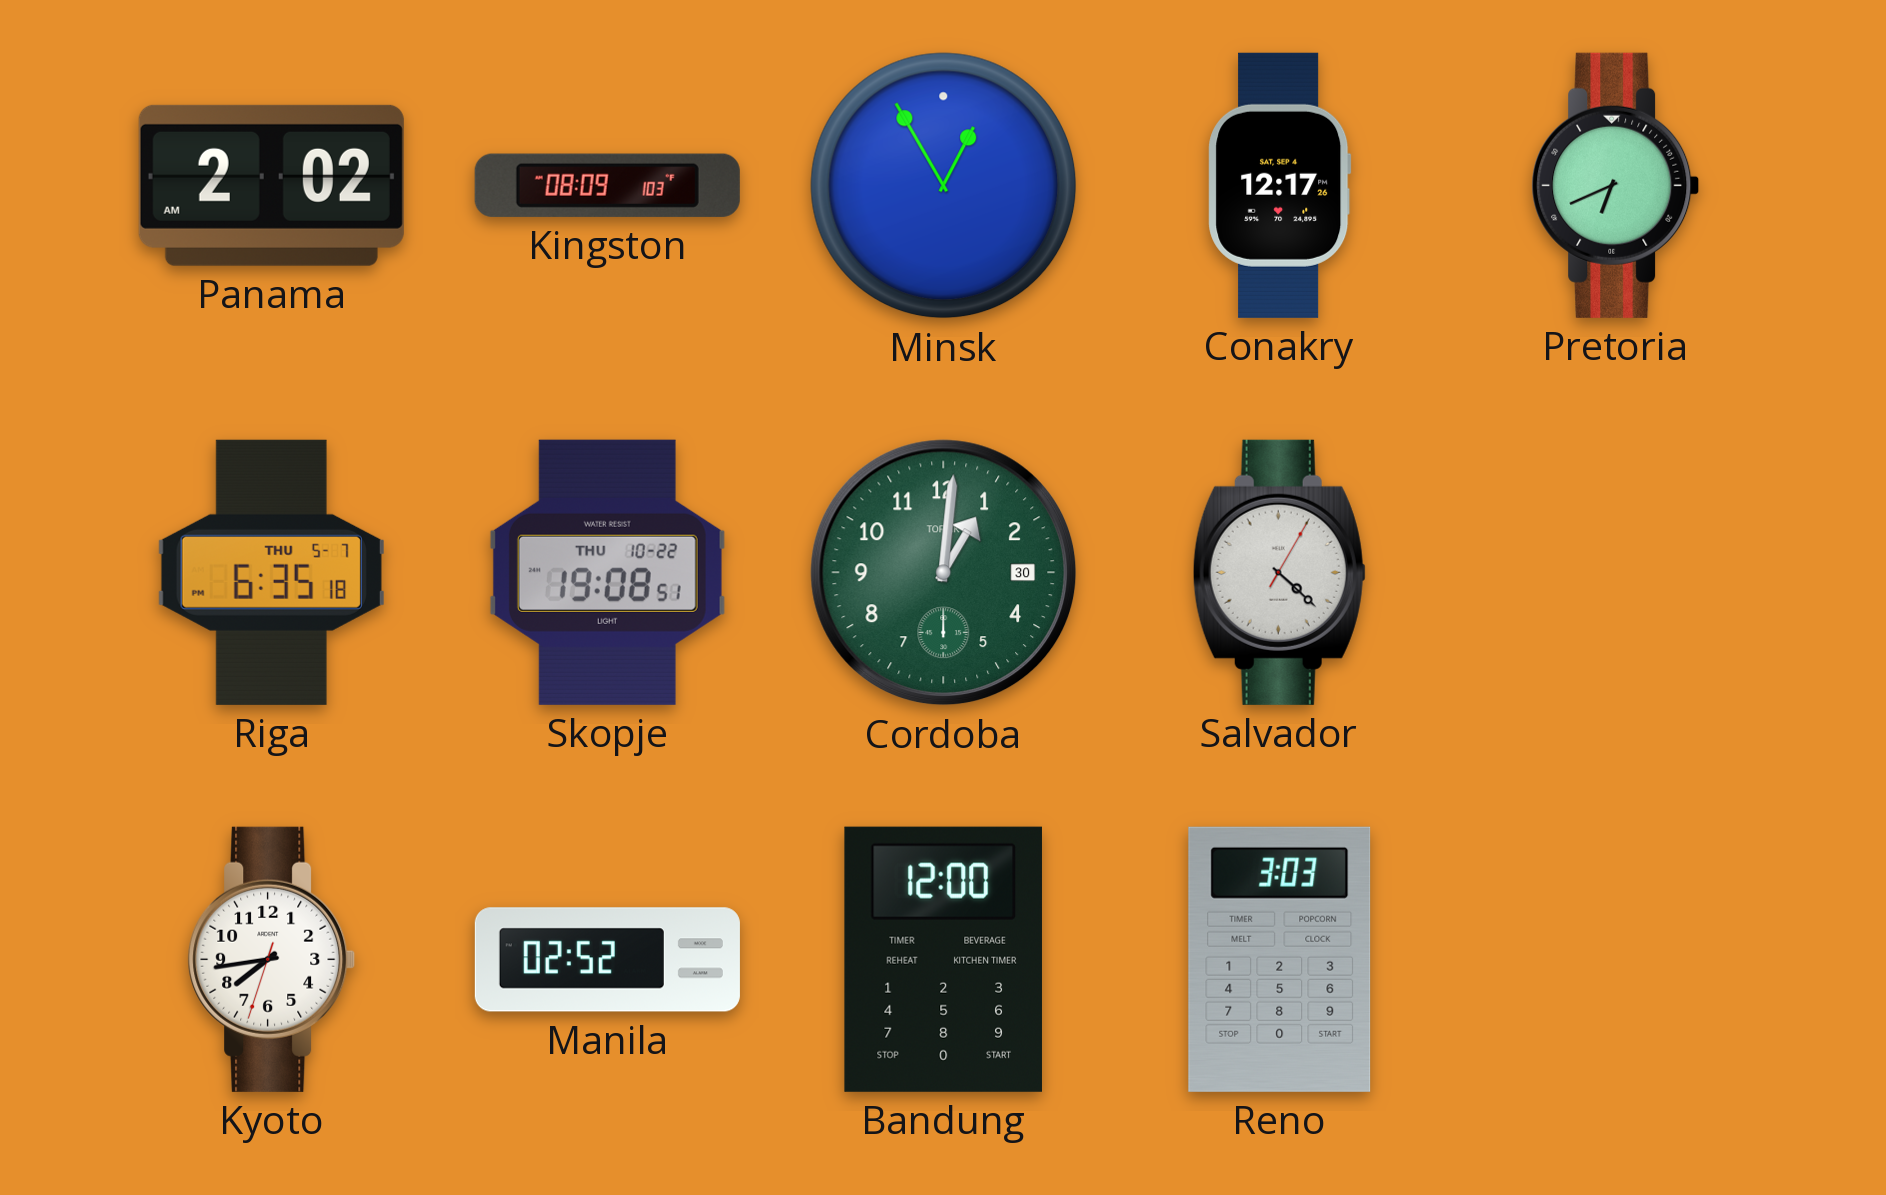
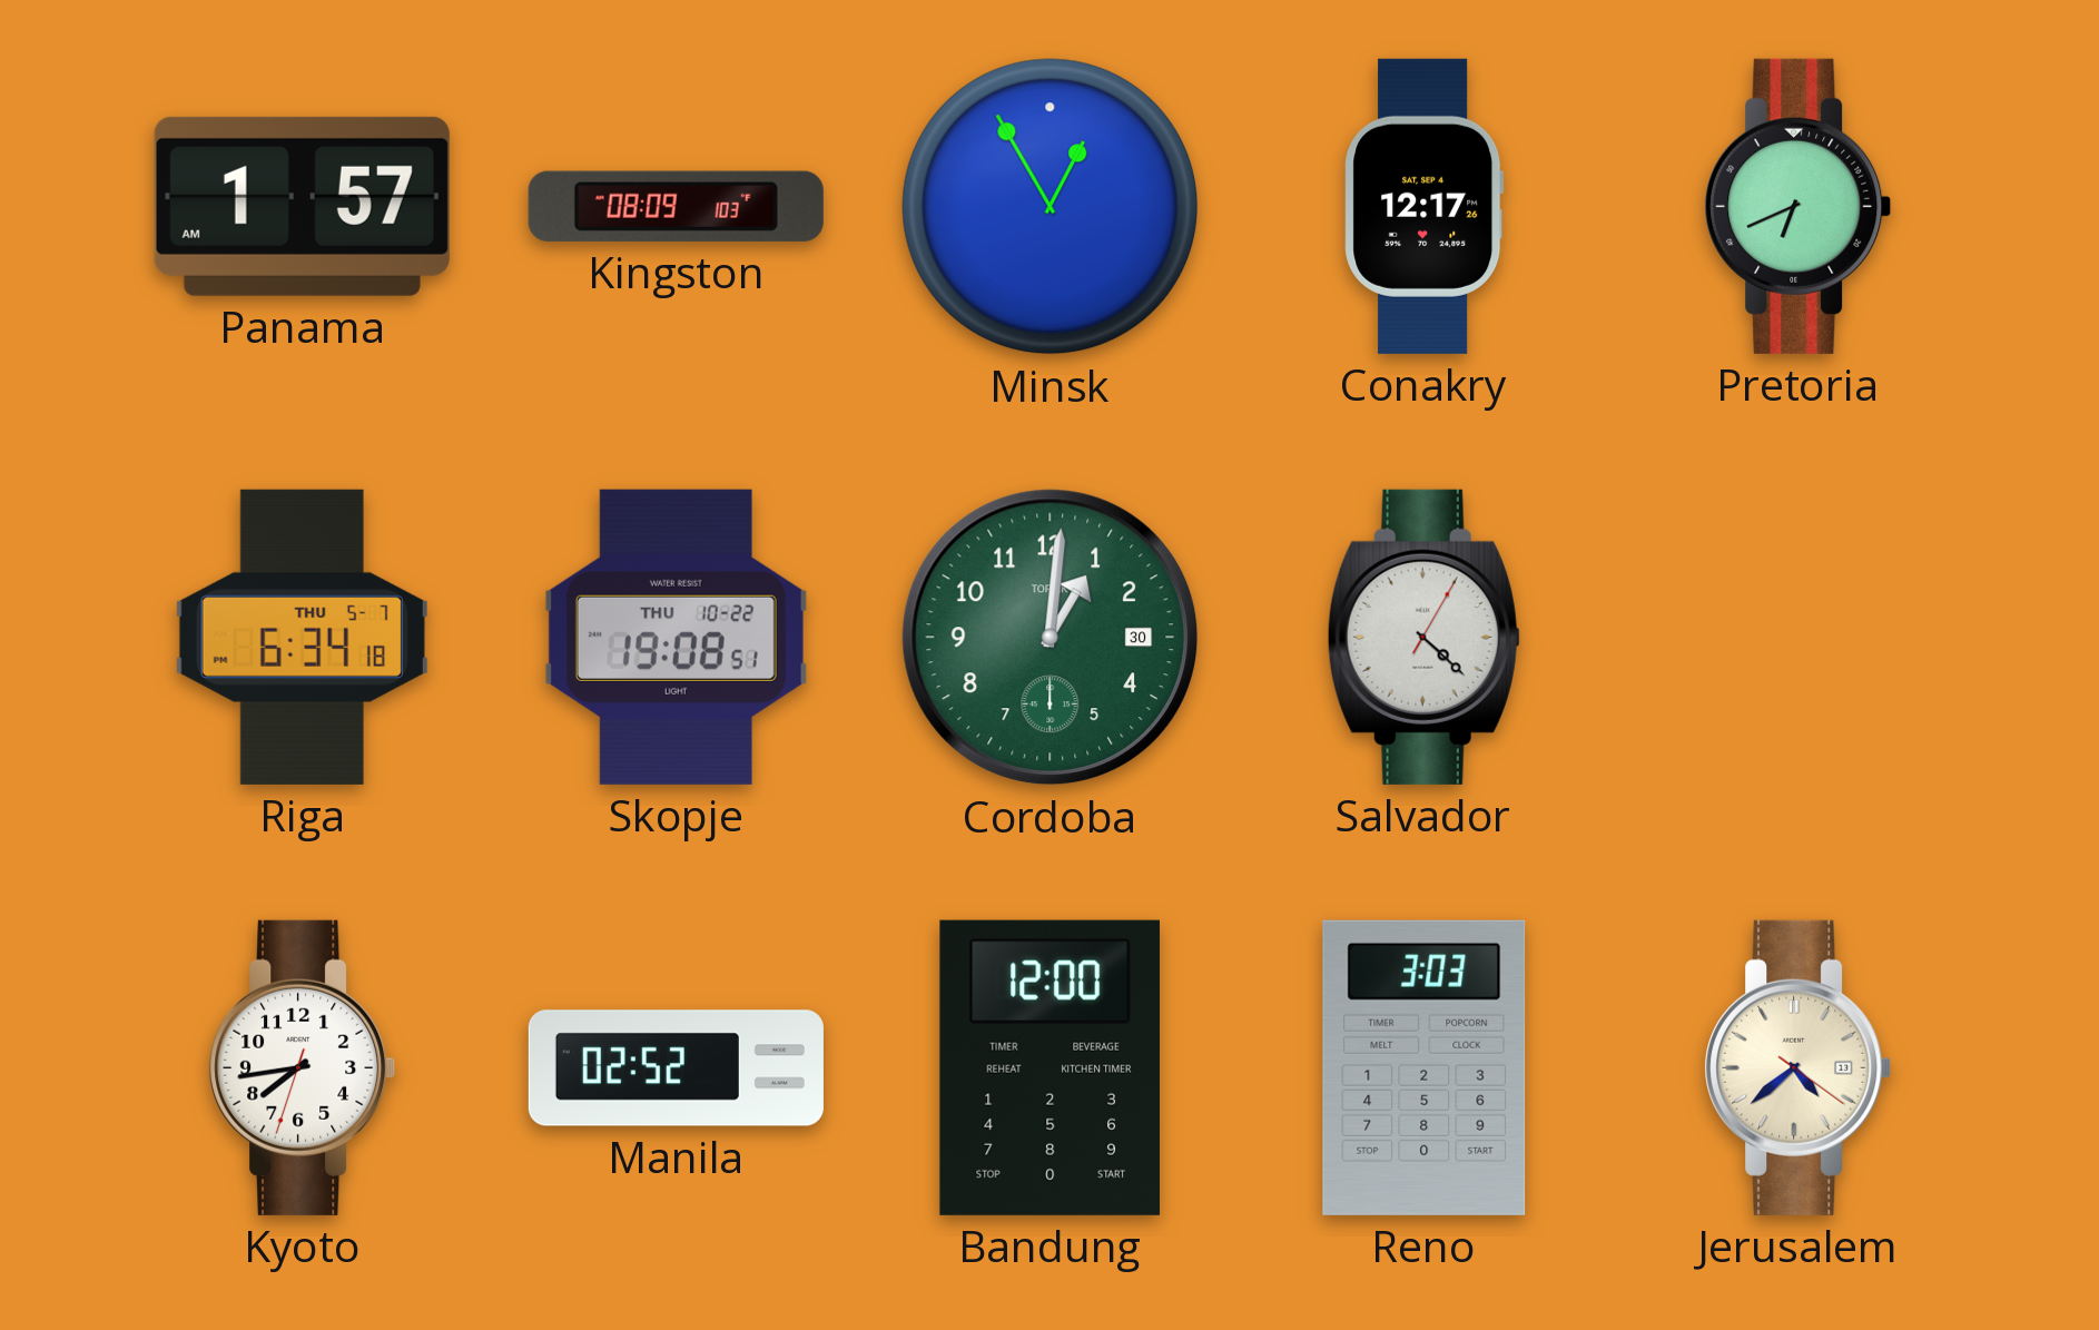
Panama: 2:02 -> 1:57
Riga: 6:35 -> 6:34
Jerusalem: none -> 4:38
